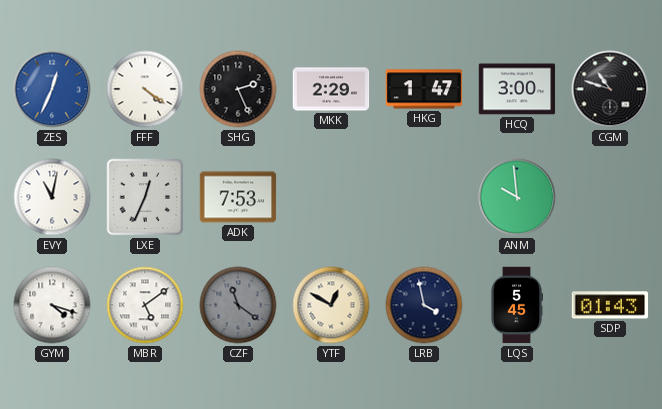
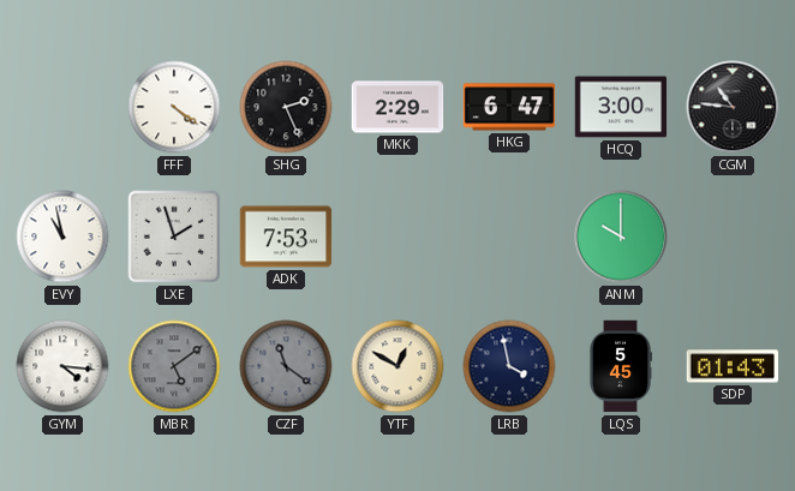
ZES: 12:34 -> none
HKG: 1:47 -> 6:47
CGM: 10:48 -> 10:46
EVY: 11:02 -> 10:58
LXE: 12:34 -> 1:57
ANM: 9:59 -> 10:00
GYM: 4:18 -> 4:16
MBR dial: white -> grey
